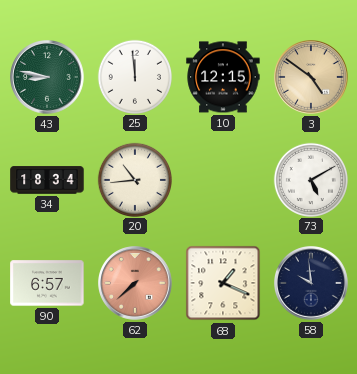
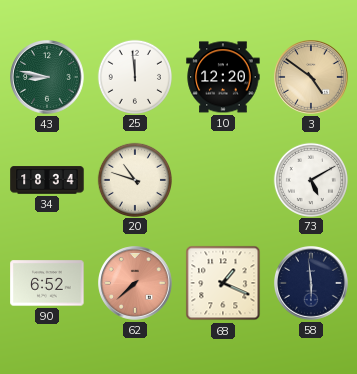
10: 12:15 -> 12:20
20: 10:44 -> 10:48
90: 6:57 -> 6:52
58: 9:59 -> 5:59
